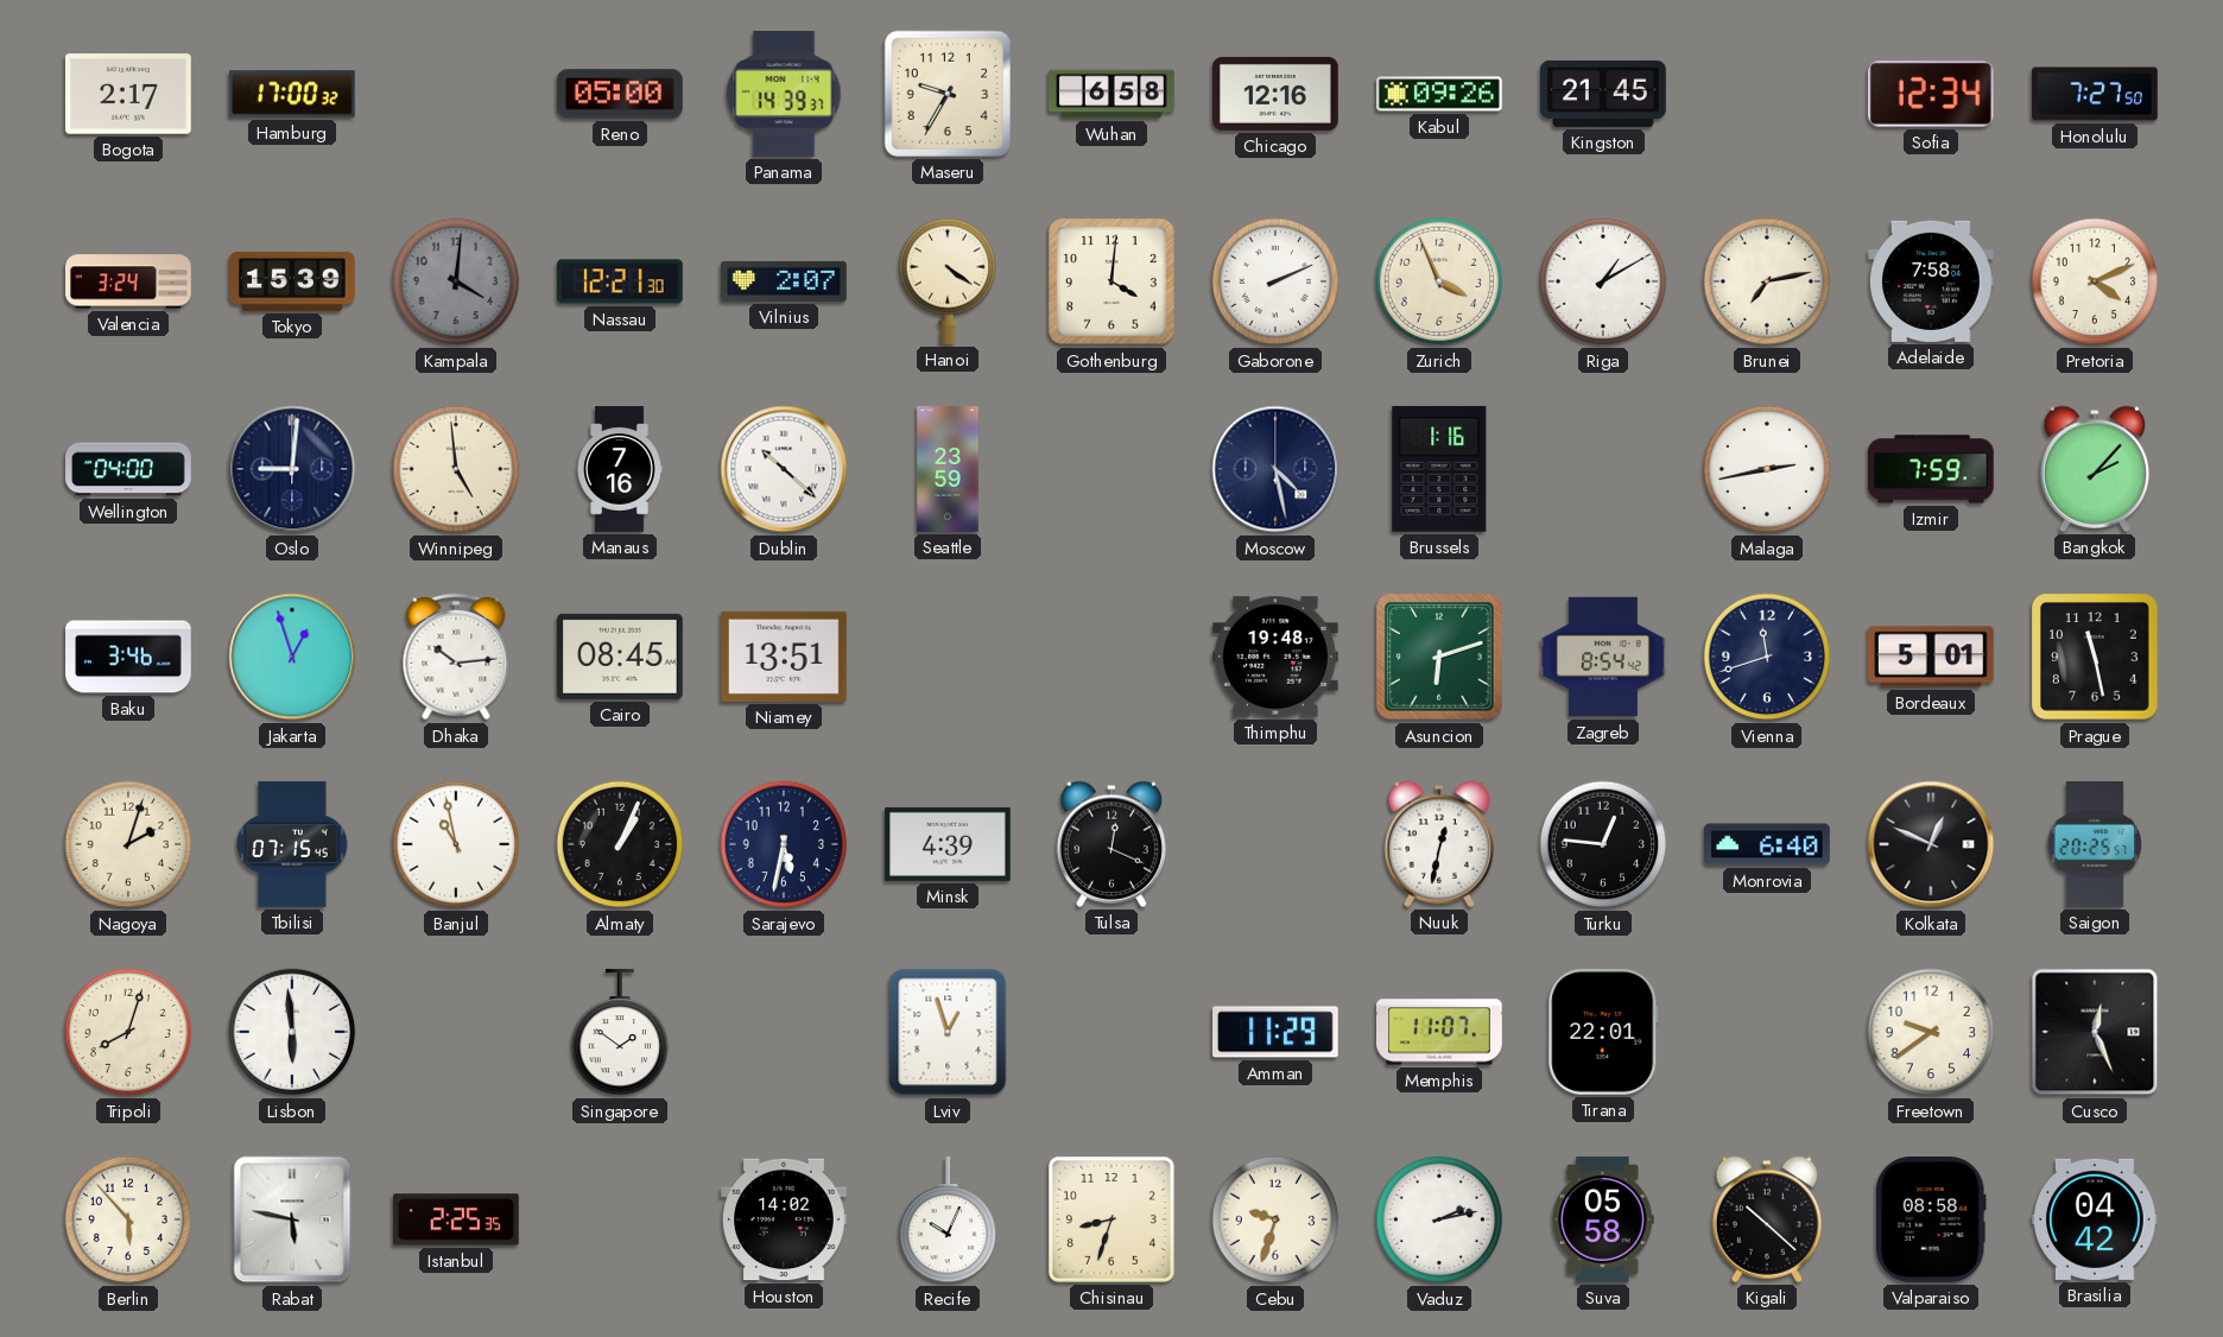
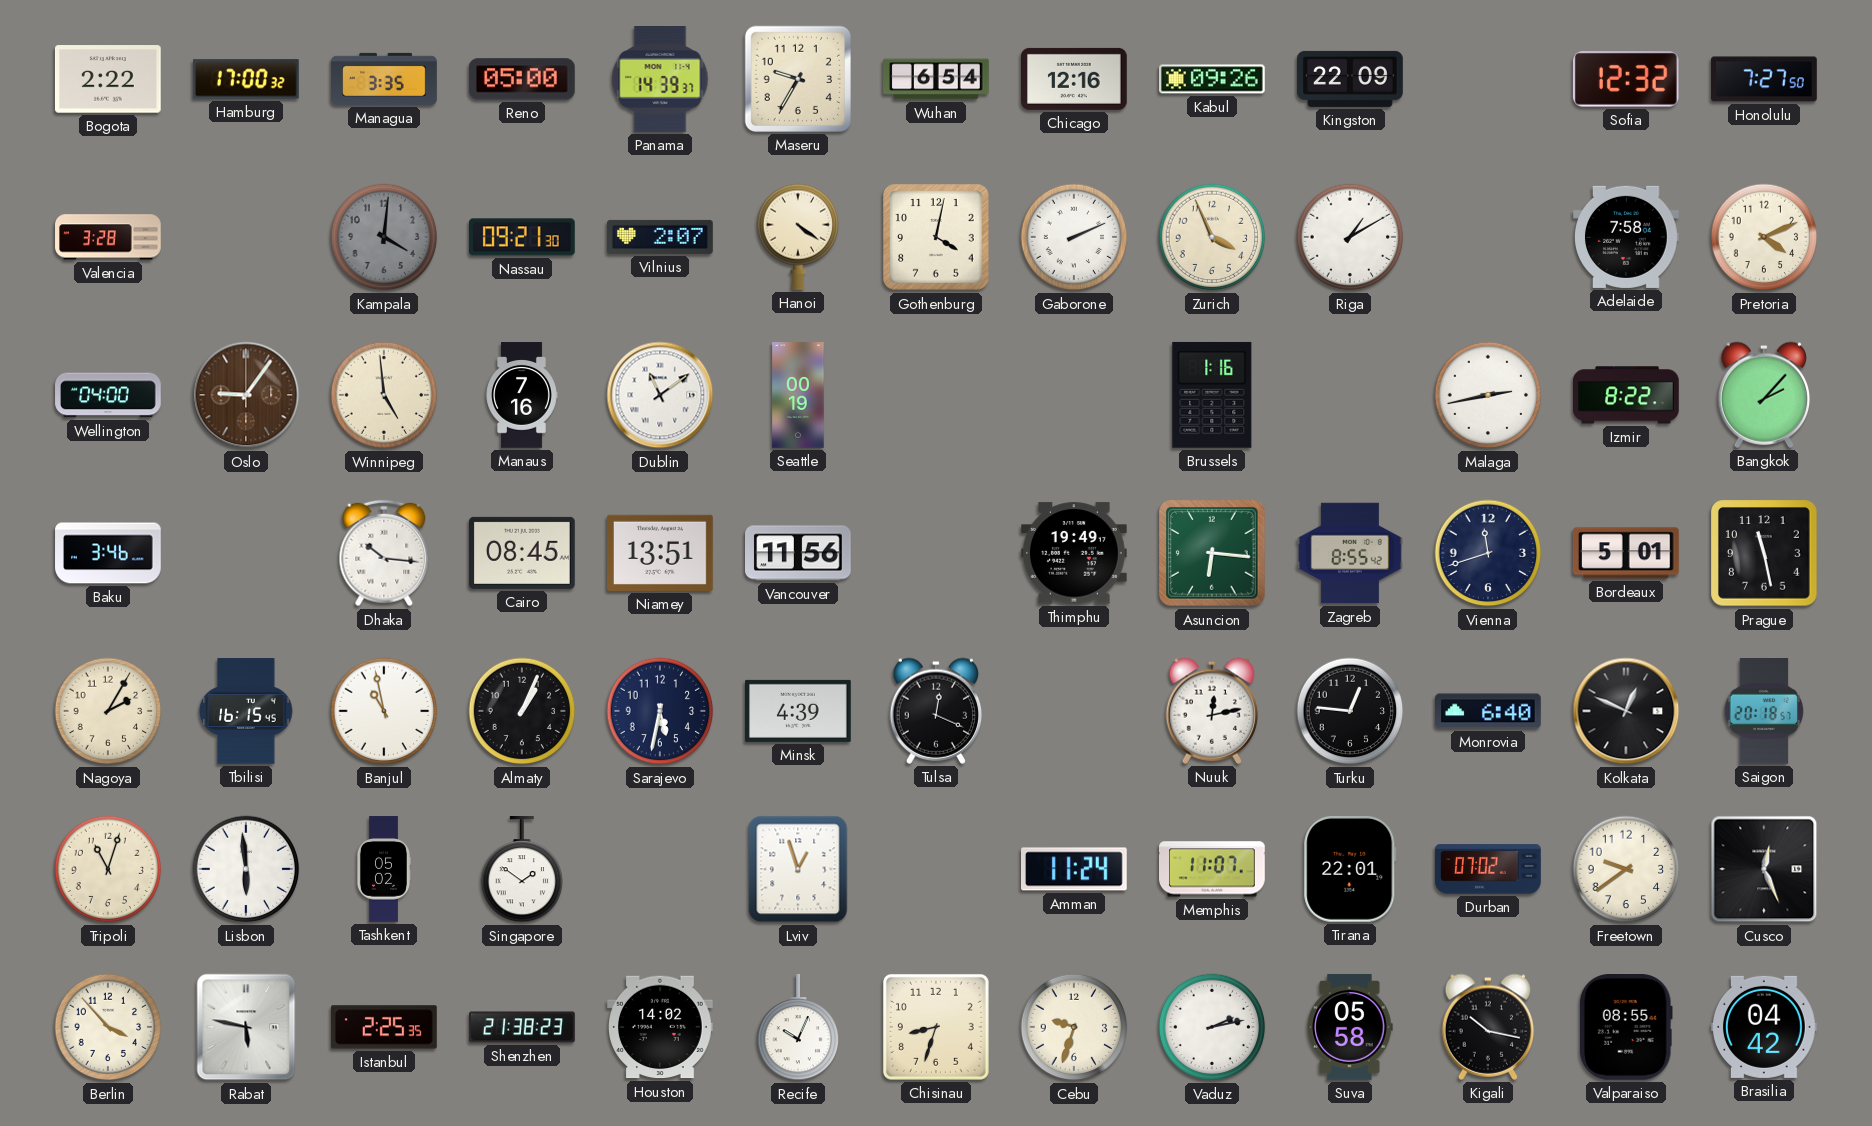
Bogota: 2:17 -> 2:22
Managua: none -> 3:35
Wuhan: 6:58 -> 6:54
Kingston: 21:45 -> 22:09
Sofia: 12:34 -> 12:32
Valencia: 3:24 -> 3:28
Tokyo: 15:39 -> none
Nassau: 12:21 -> 09:21
Gothenburg: 4:01 -> 4:02
Brunei: 7:13 -> none
Oslo: 9:01 -> 9:06
Oslo dial: navy -> brown
Dublin: 10:22 -> 11:09
Seattle: 23:59 -> 00:19
Moscow: 4:28 -> none
Izmir: 7:59 -> 8:22
Jakarta: 12:57 -> none
Dhaka: 10:14 -> 10:16
Vancouver: none -> 11:56
Thimphu: 19:48 -> 19:49
Asuncion: 6:12 -> 6:16
Zagreb: 8:54 -> 8:55
Nagoya: 2:03 -> 2:05
Tbilisi: 07:15 -> 16:15
Nuuk: 12:32 -> 12:13
Saigon: 20:25 -> 20:18
Tripoli: 8:03 -> 11:03
Tashkent: none -> 05:02
Amman: 11:29 -> 11:24
Durban: none -> 07:02
Berlin: 5:53 -> 3:53
Shenzhen: none -> 21:38
Kigali: 10:22 -> 10:17
Valparaiso: 08:58 -> 08:55
